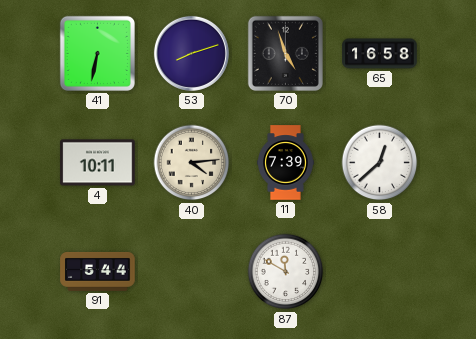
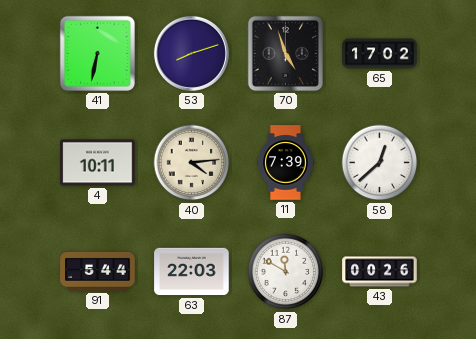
65: 16:58 -> 17:02
63: none -> 22:03
43: none -> 00:26
